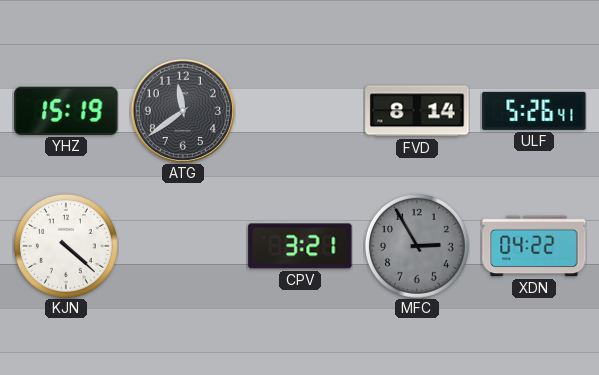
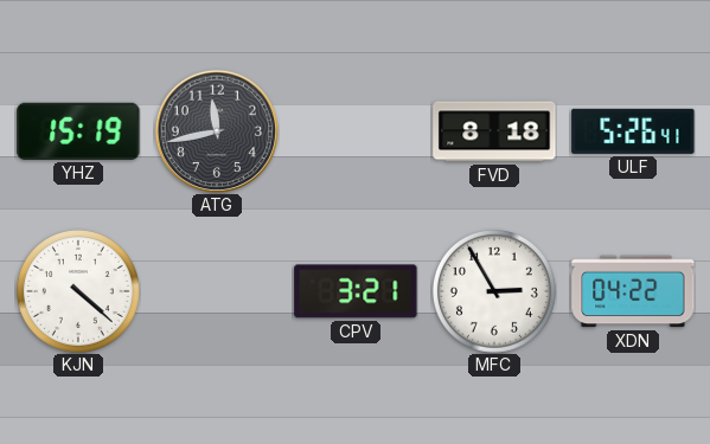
ATG: 11:39 -> 11:43
FVD: 8:14 -> 8:18
MFC dial: grey -> white
